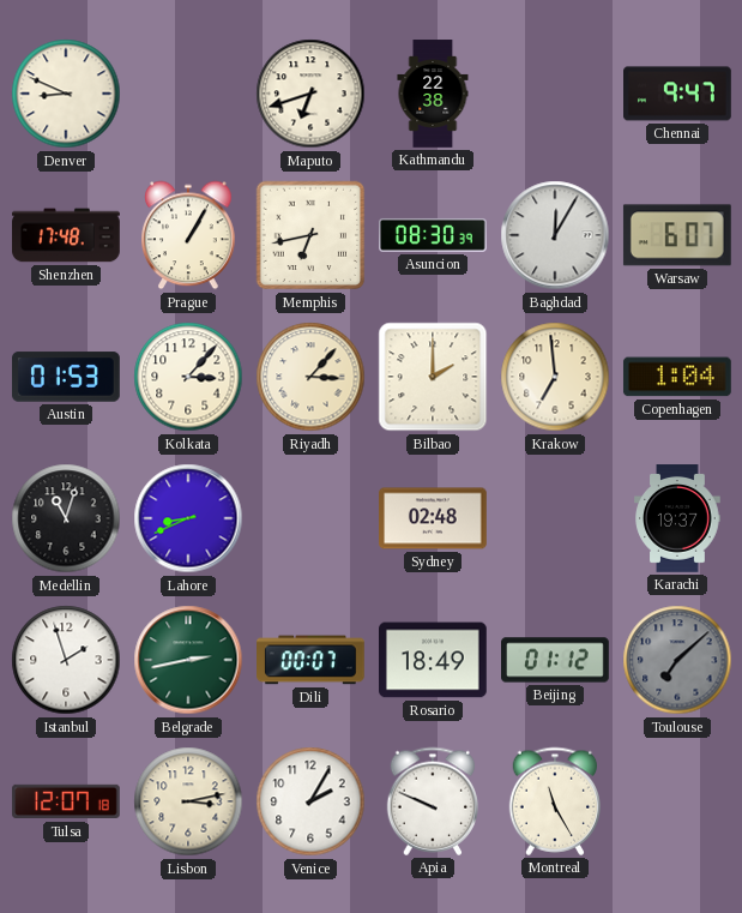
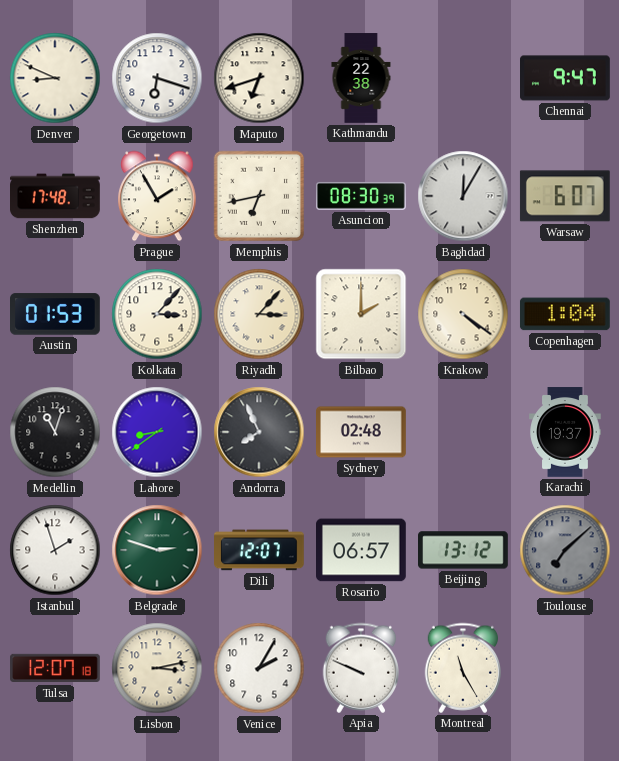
Georgetown: none -> 6:18
Prague: 1:05 -> 1:55
Krakow: 6:59 -> 4:21
Lahore: 8:41 -> 8:39
Andorra: none -> 7:56
Belgrade: 2:43 -> 2:48
Dili: 00:07 -> 12:07
Rosario: 18:49 -> 06:57
Beijing: 01:12 -> 13:12
